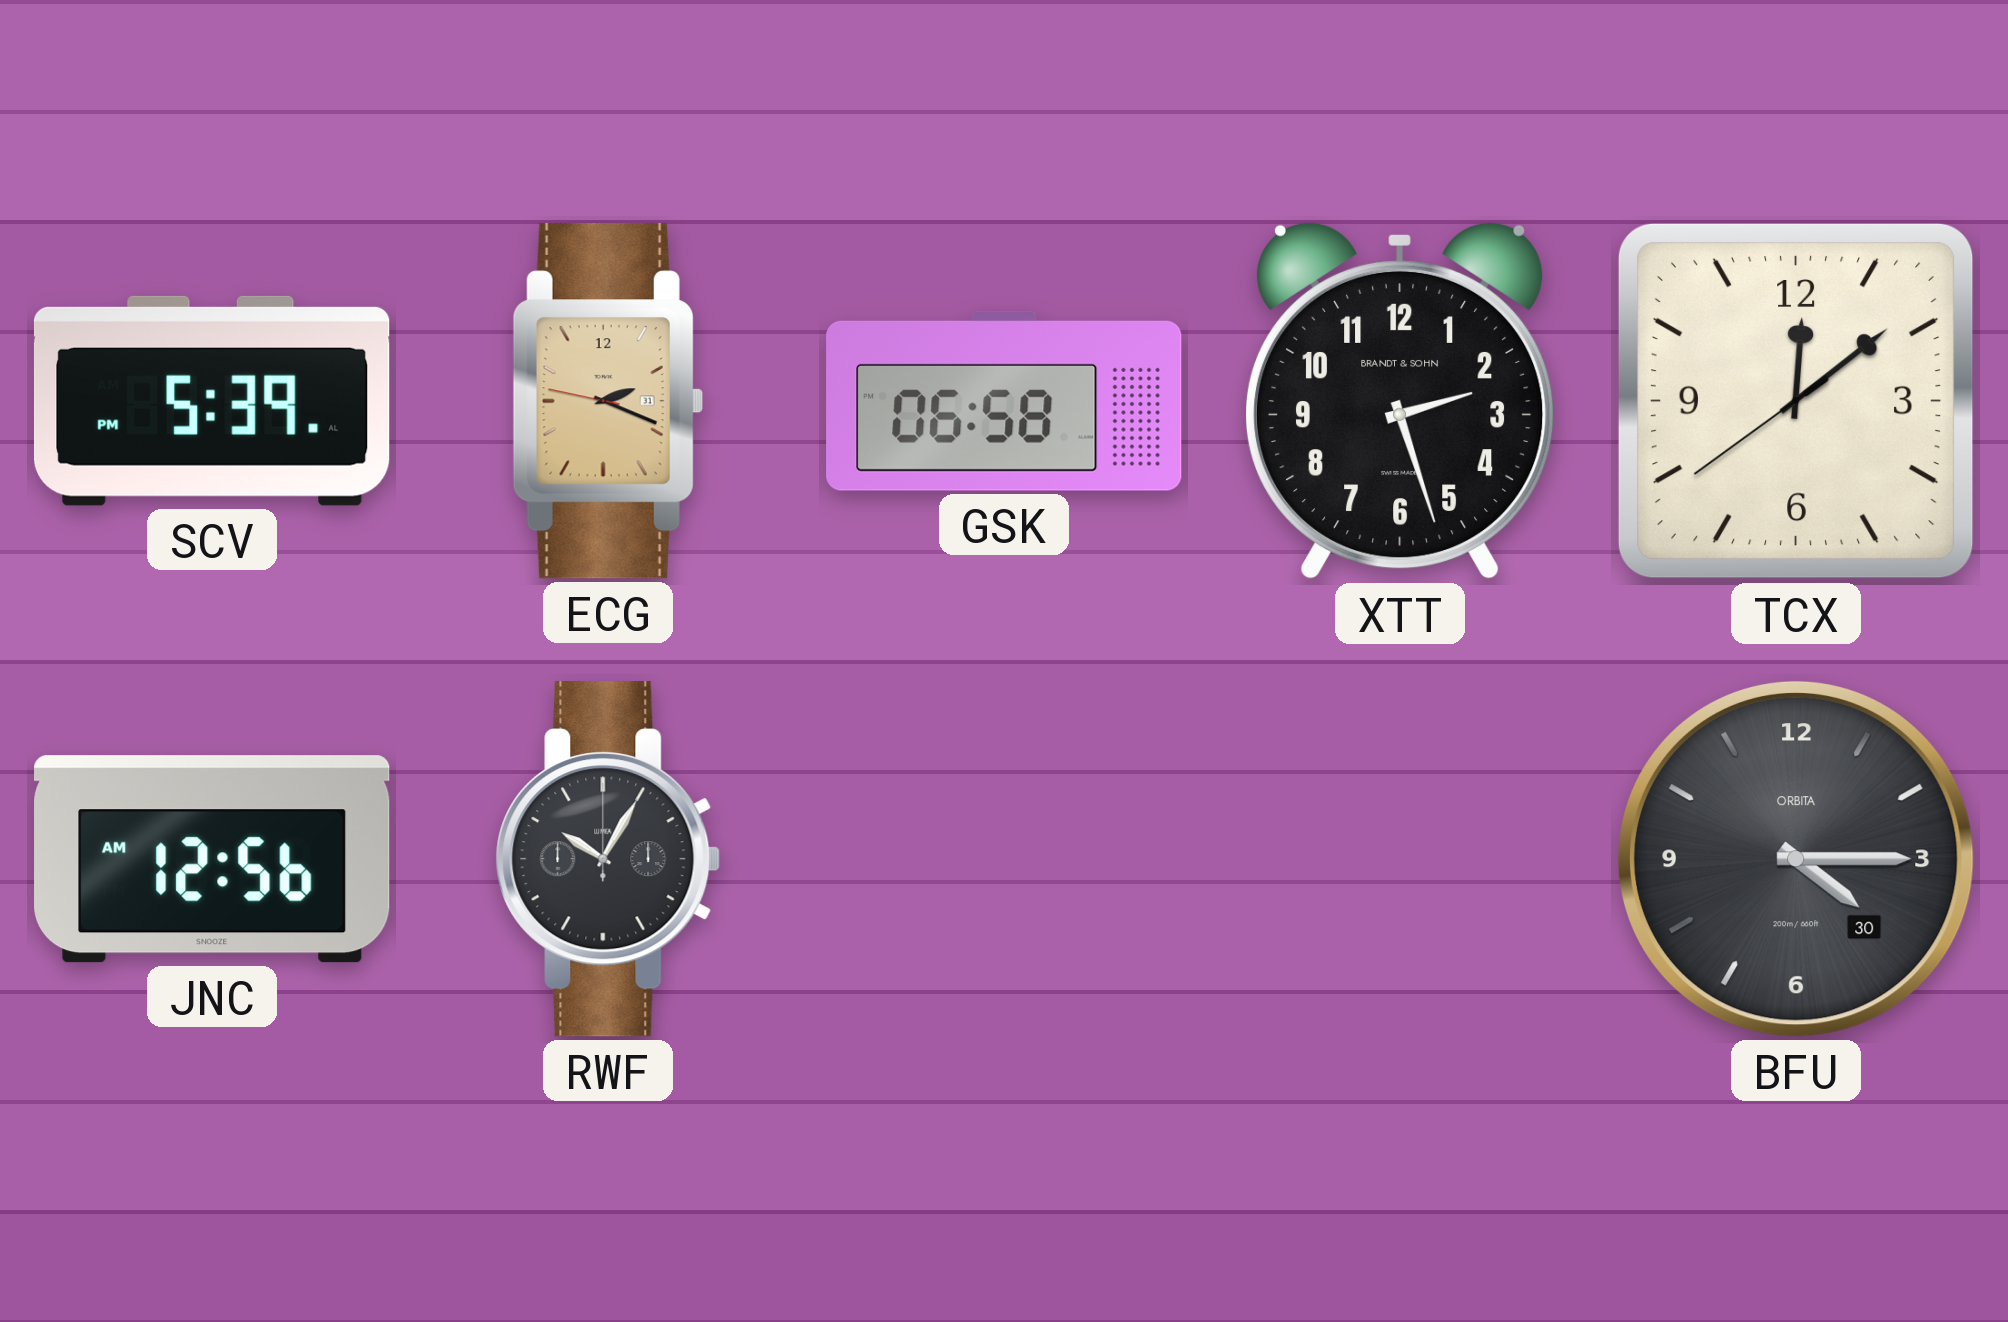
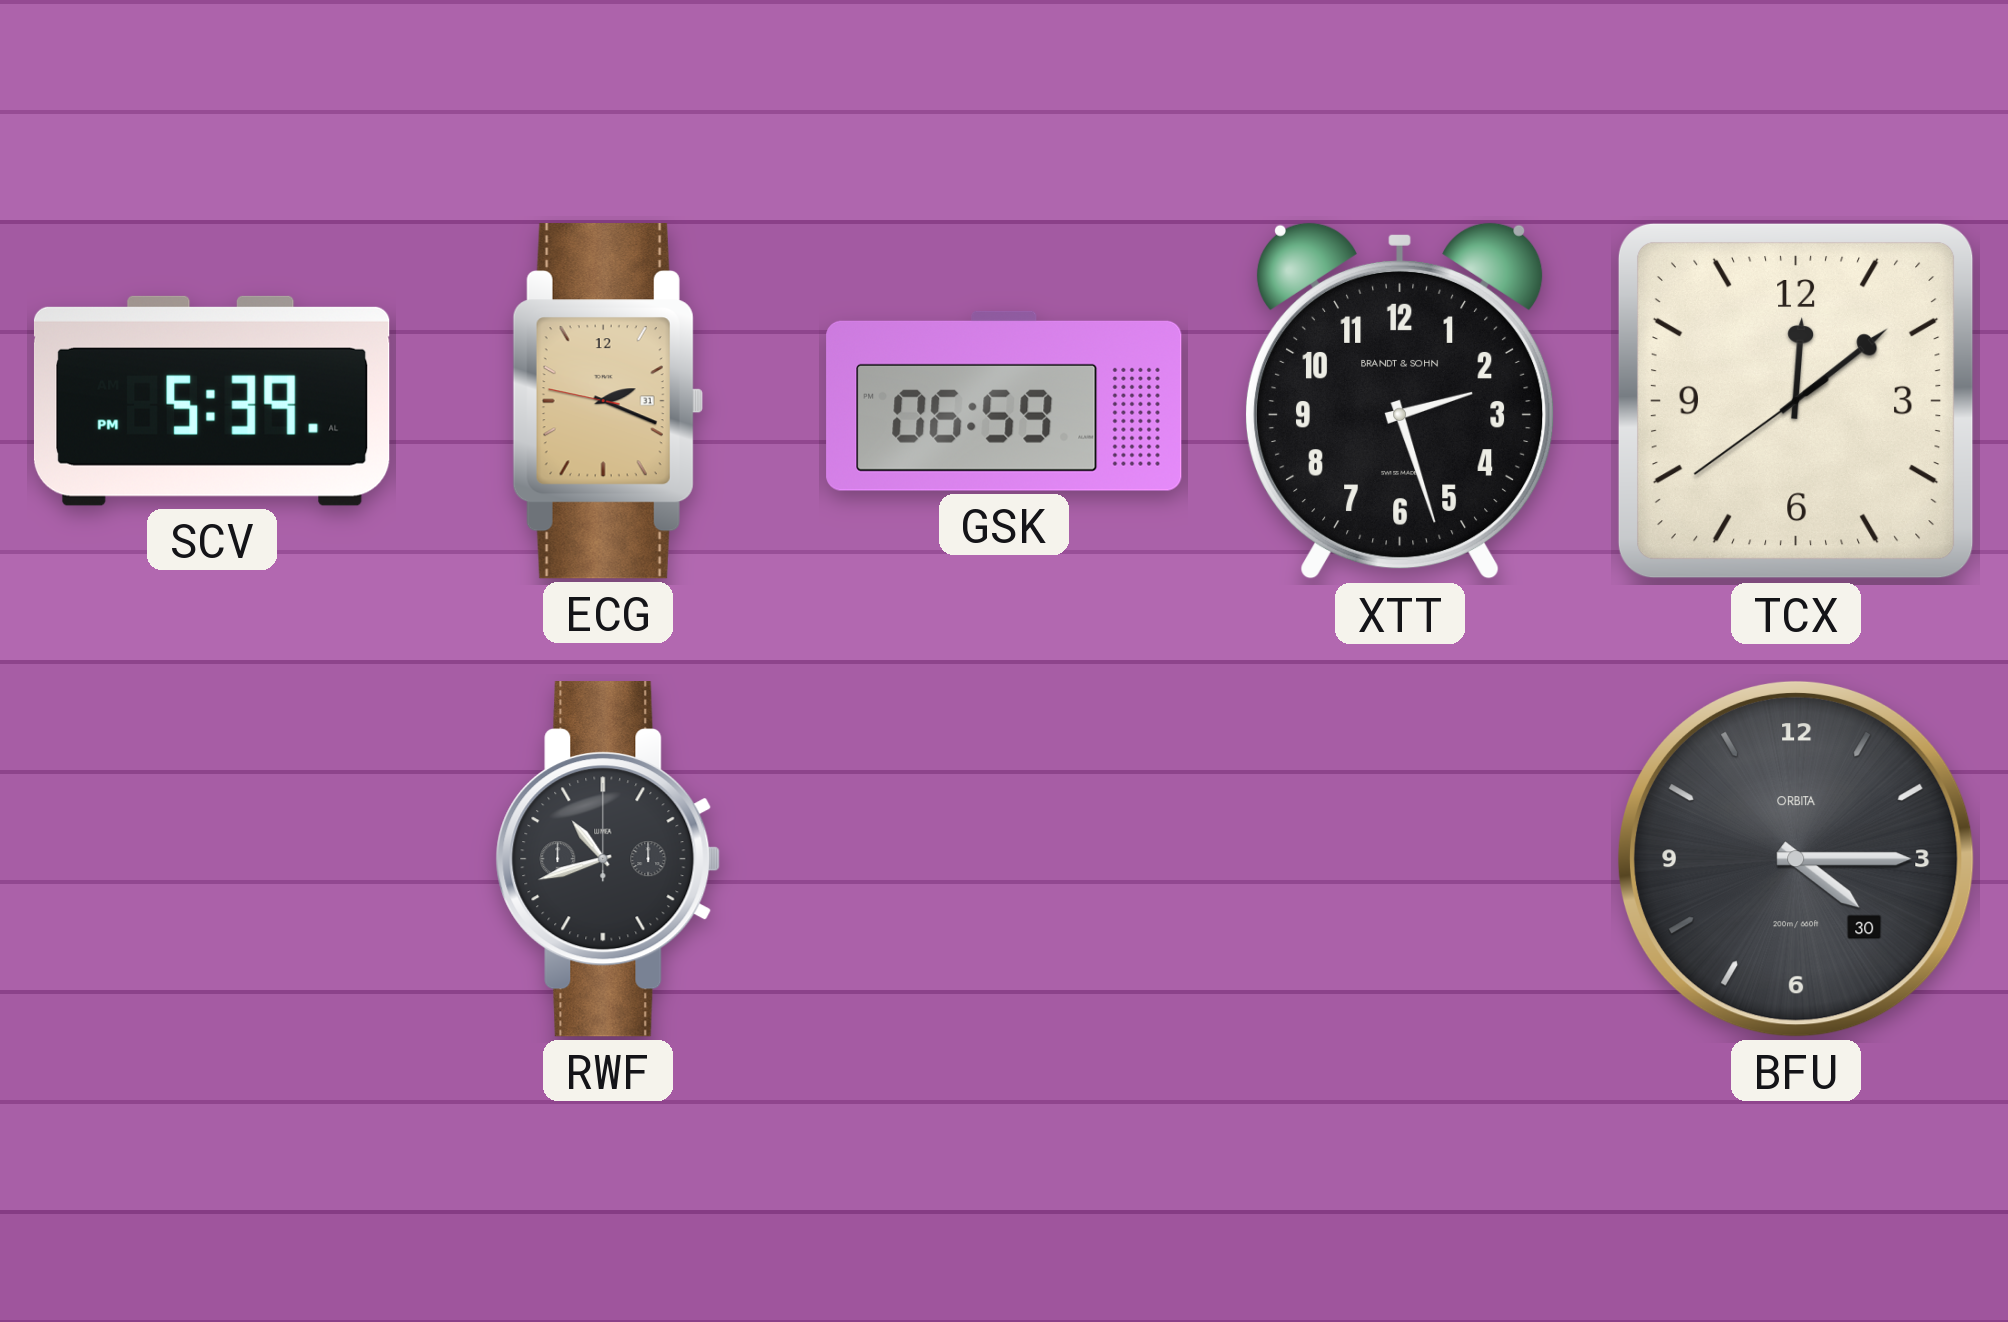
GSK: 06:58 -> 06:59
JNC: 12:56 -> none
RWF: 10:05 -> 10:42
